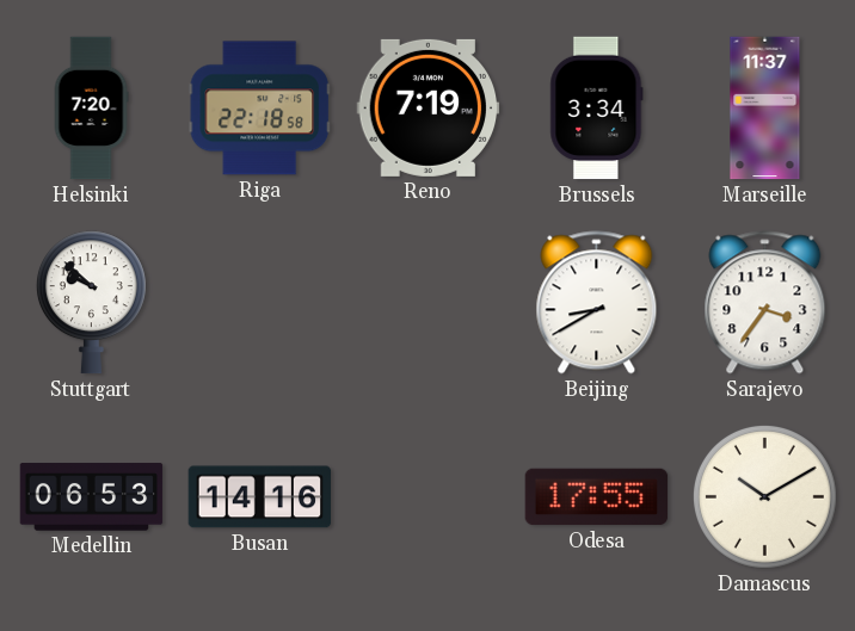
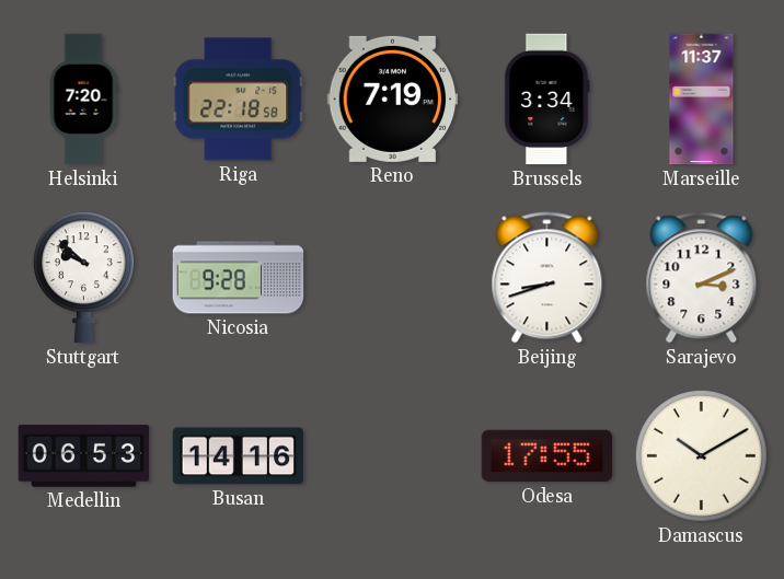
Nicosia: none -> 9:28
Beijing: 8:40 -> 8:42
Sarajevo: 3:36 -> 3:11
